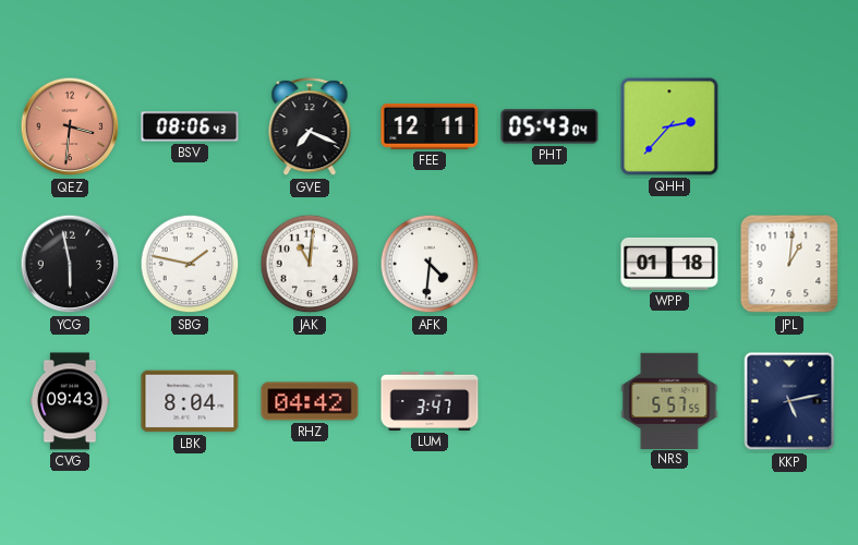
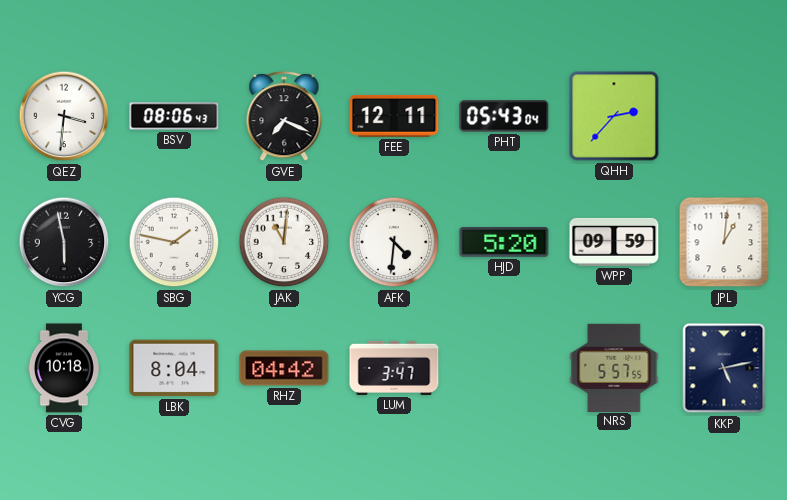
QEZ dial: salmon -> white
HJD: none -> 5:20
WPP: 01:18 -> 09:59
CVG: 09:43 -> 10:18
